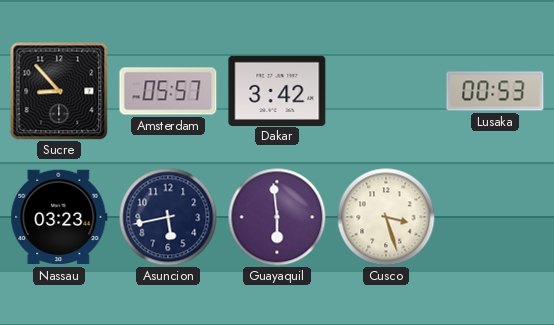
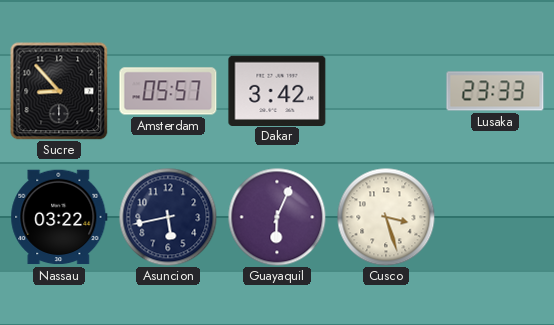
Lusaka: 00:53 -> 23:33
Nassau: 03:23 -> 03:22
Guayaquil: 5:59 -> 6:04
